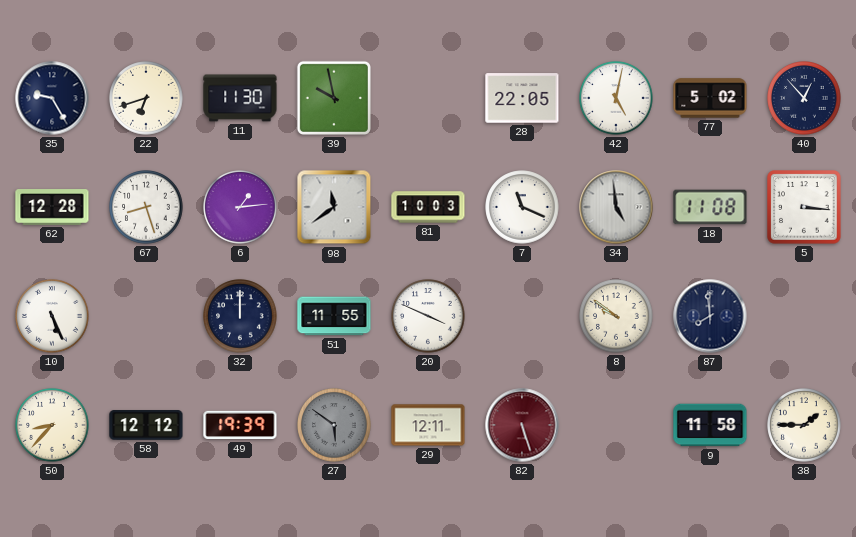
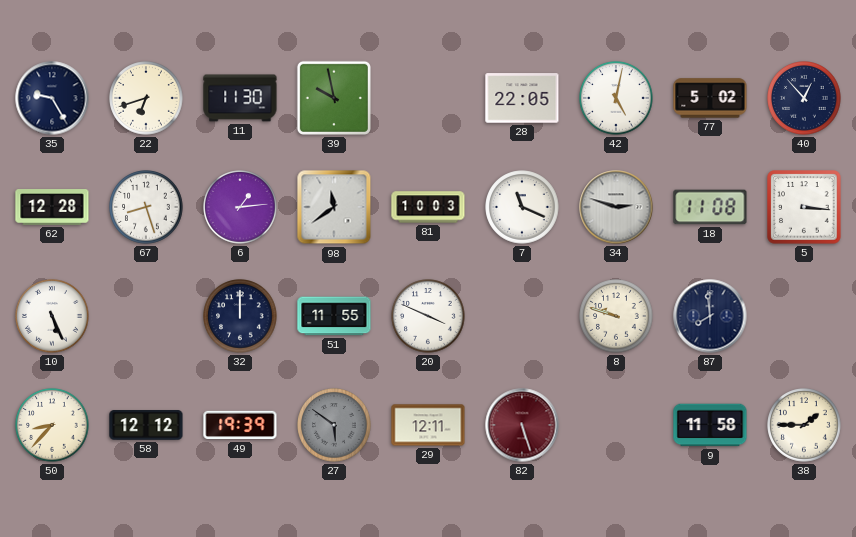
34: 4:59 -> 2:48
8: 9:51 -> 9:48
